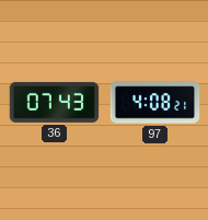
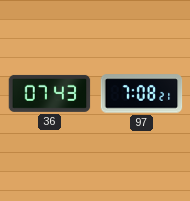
97: 4:08 -> 7:08
